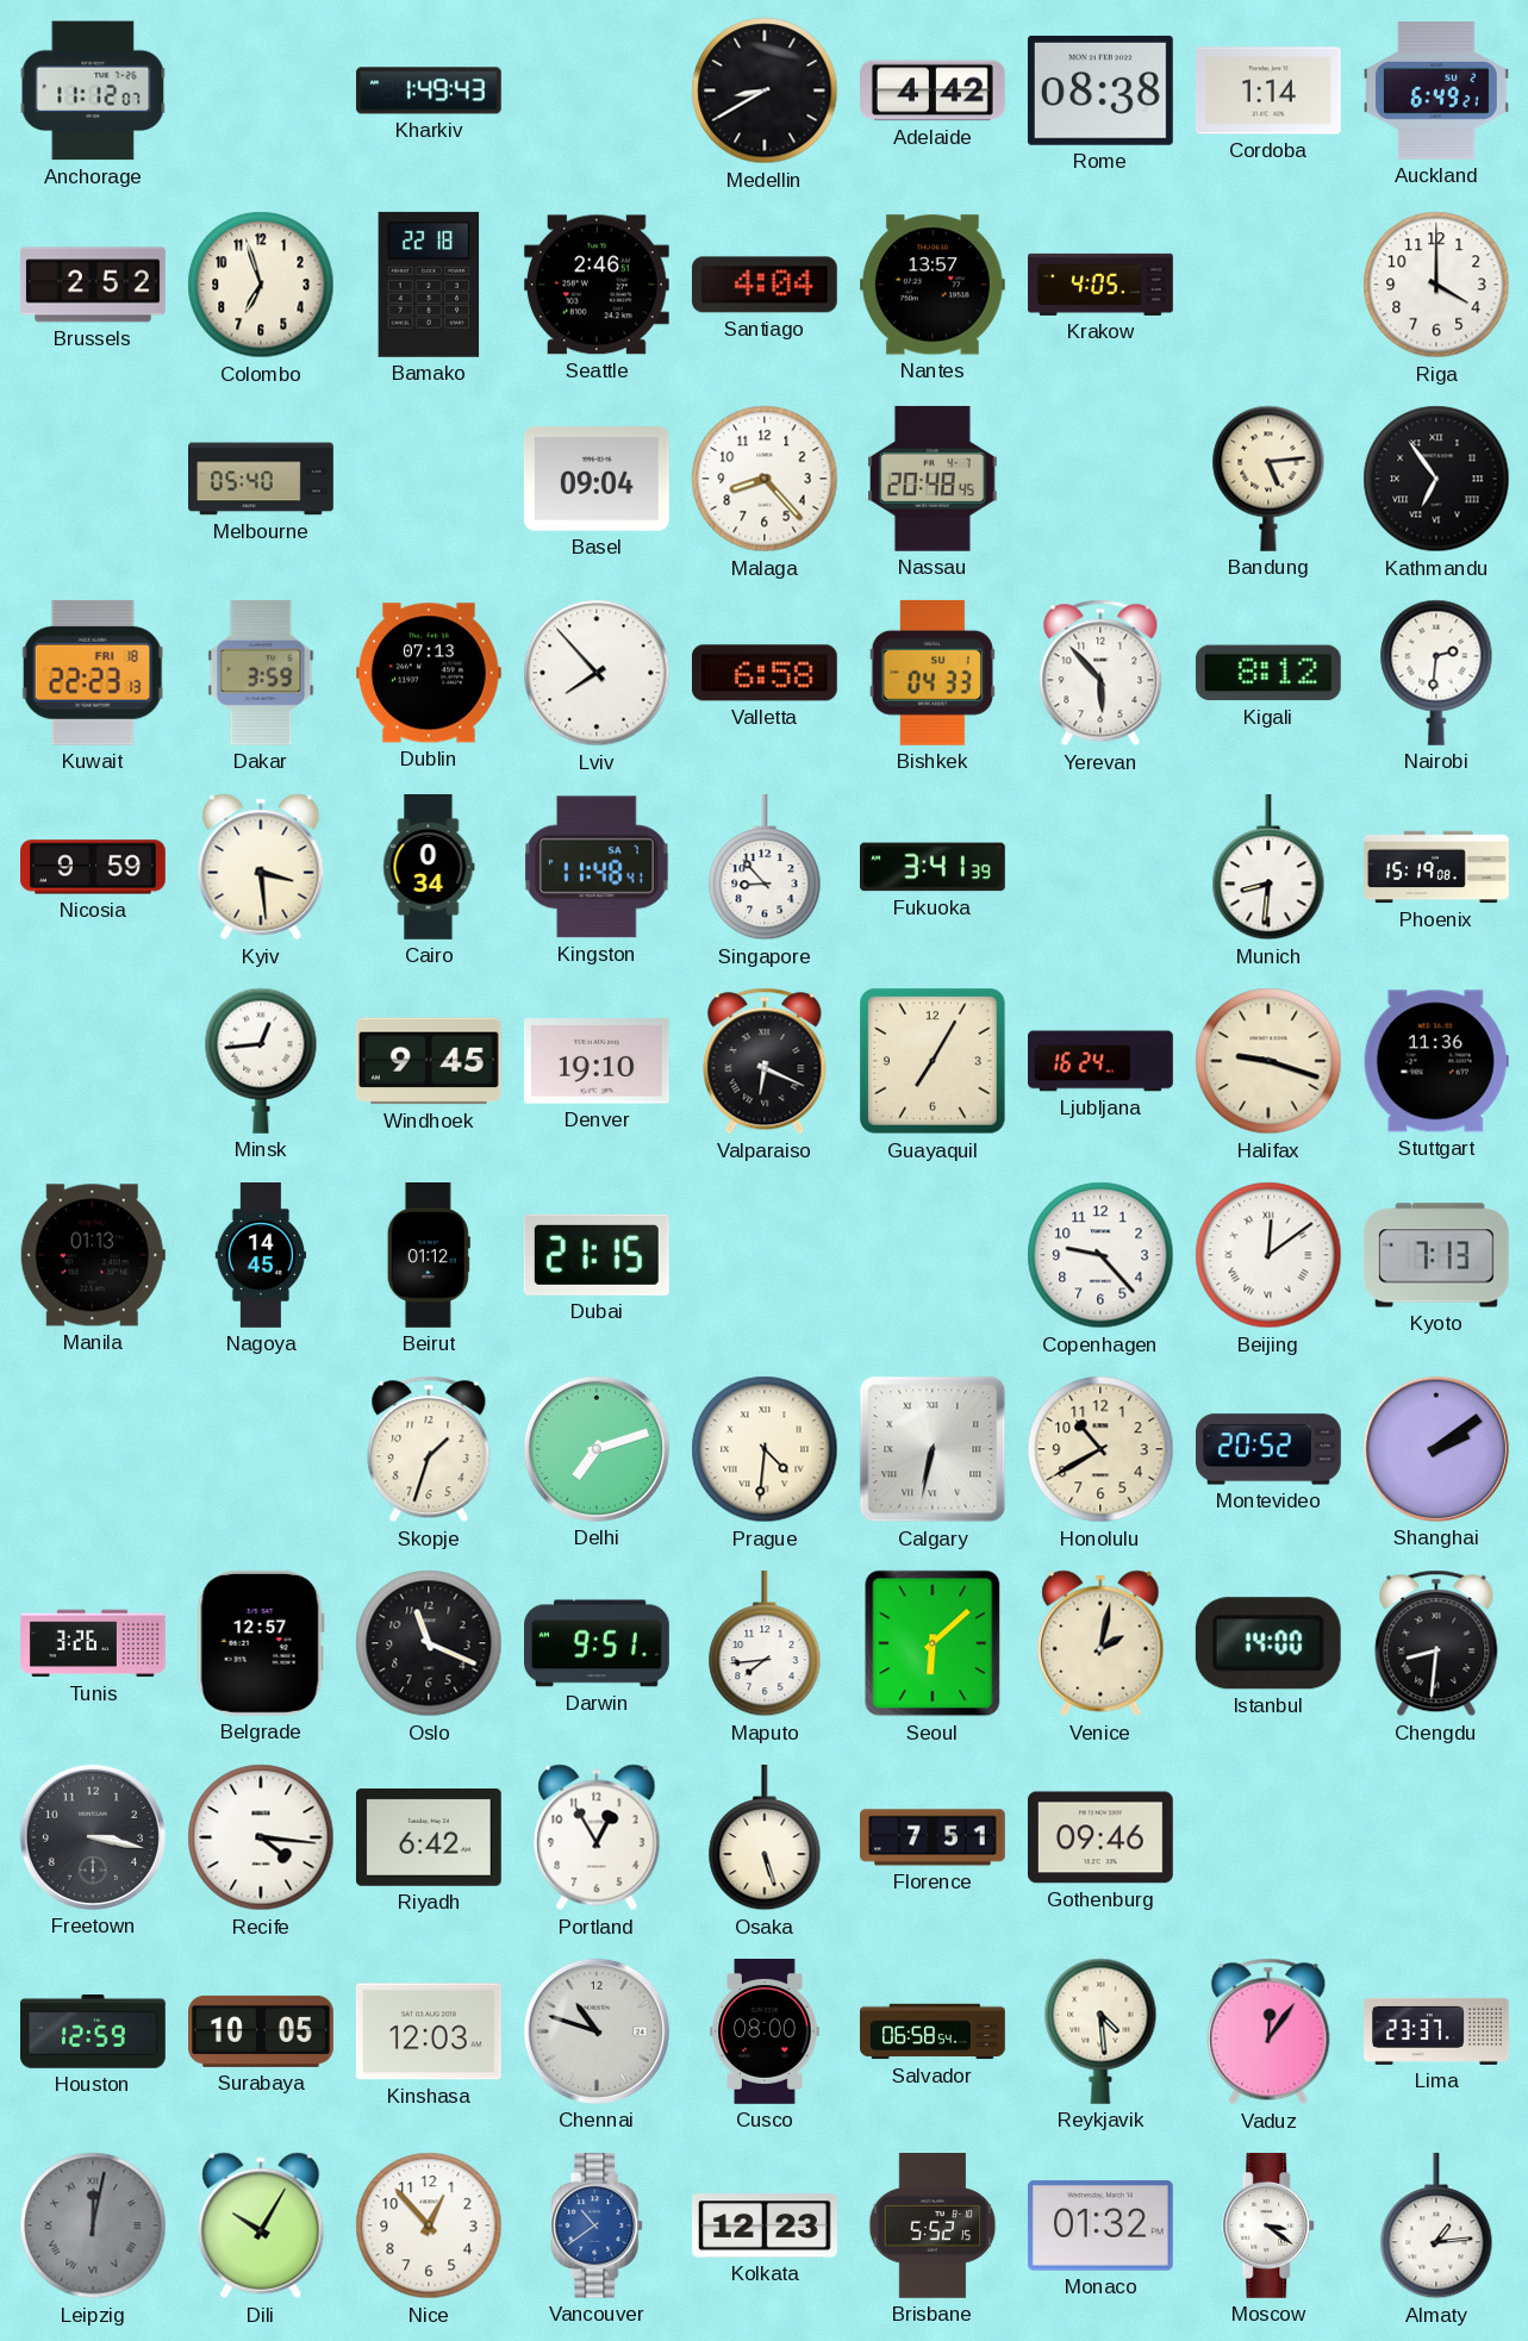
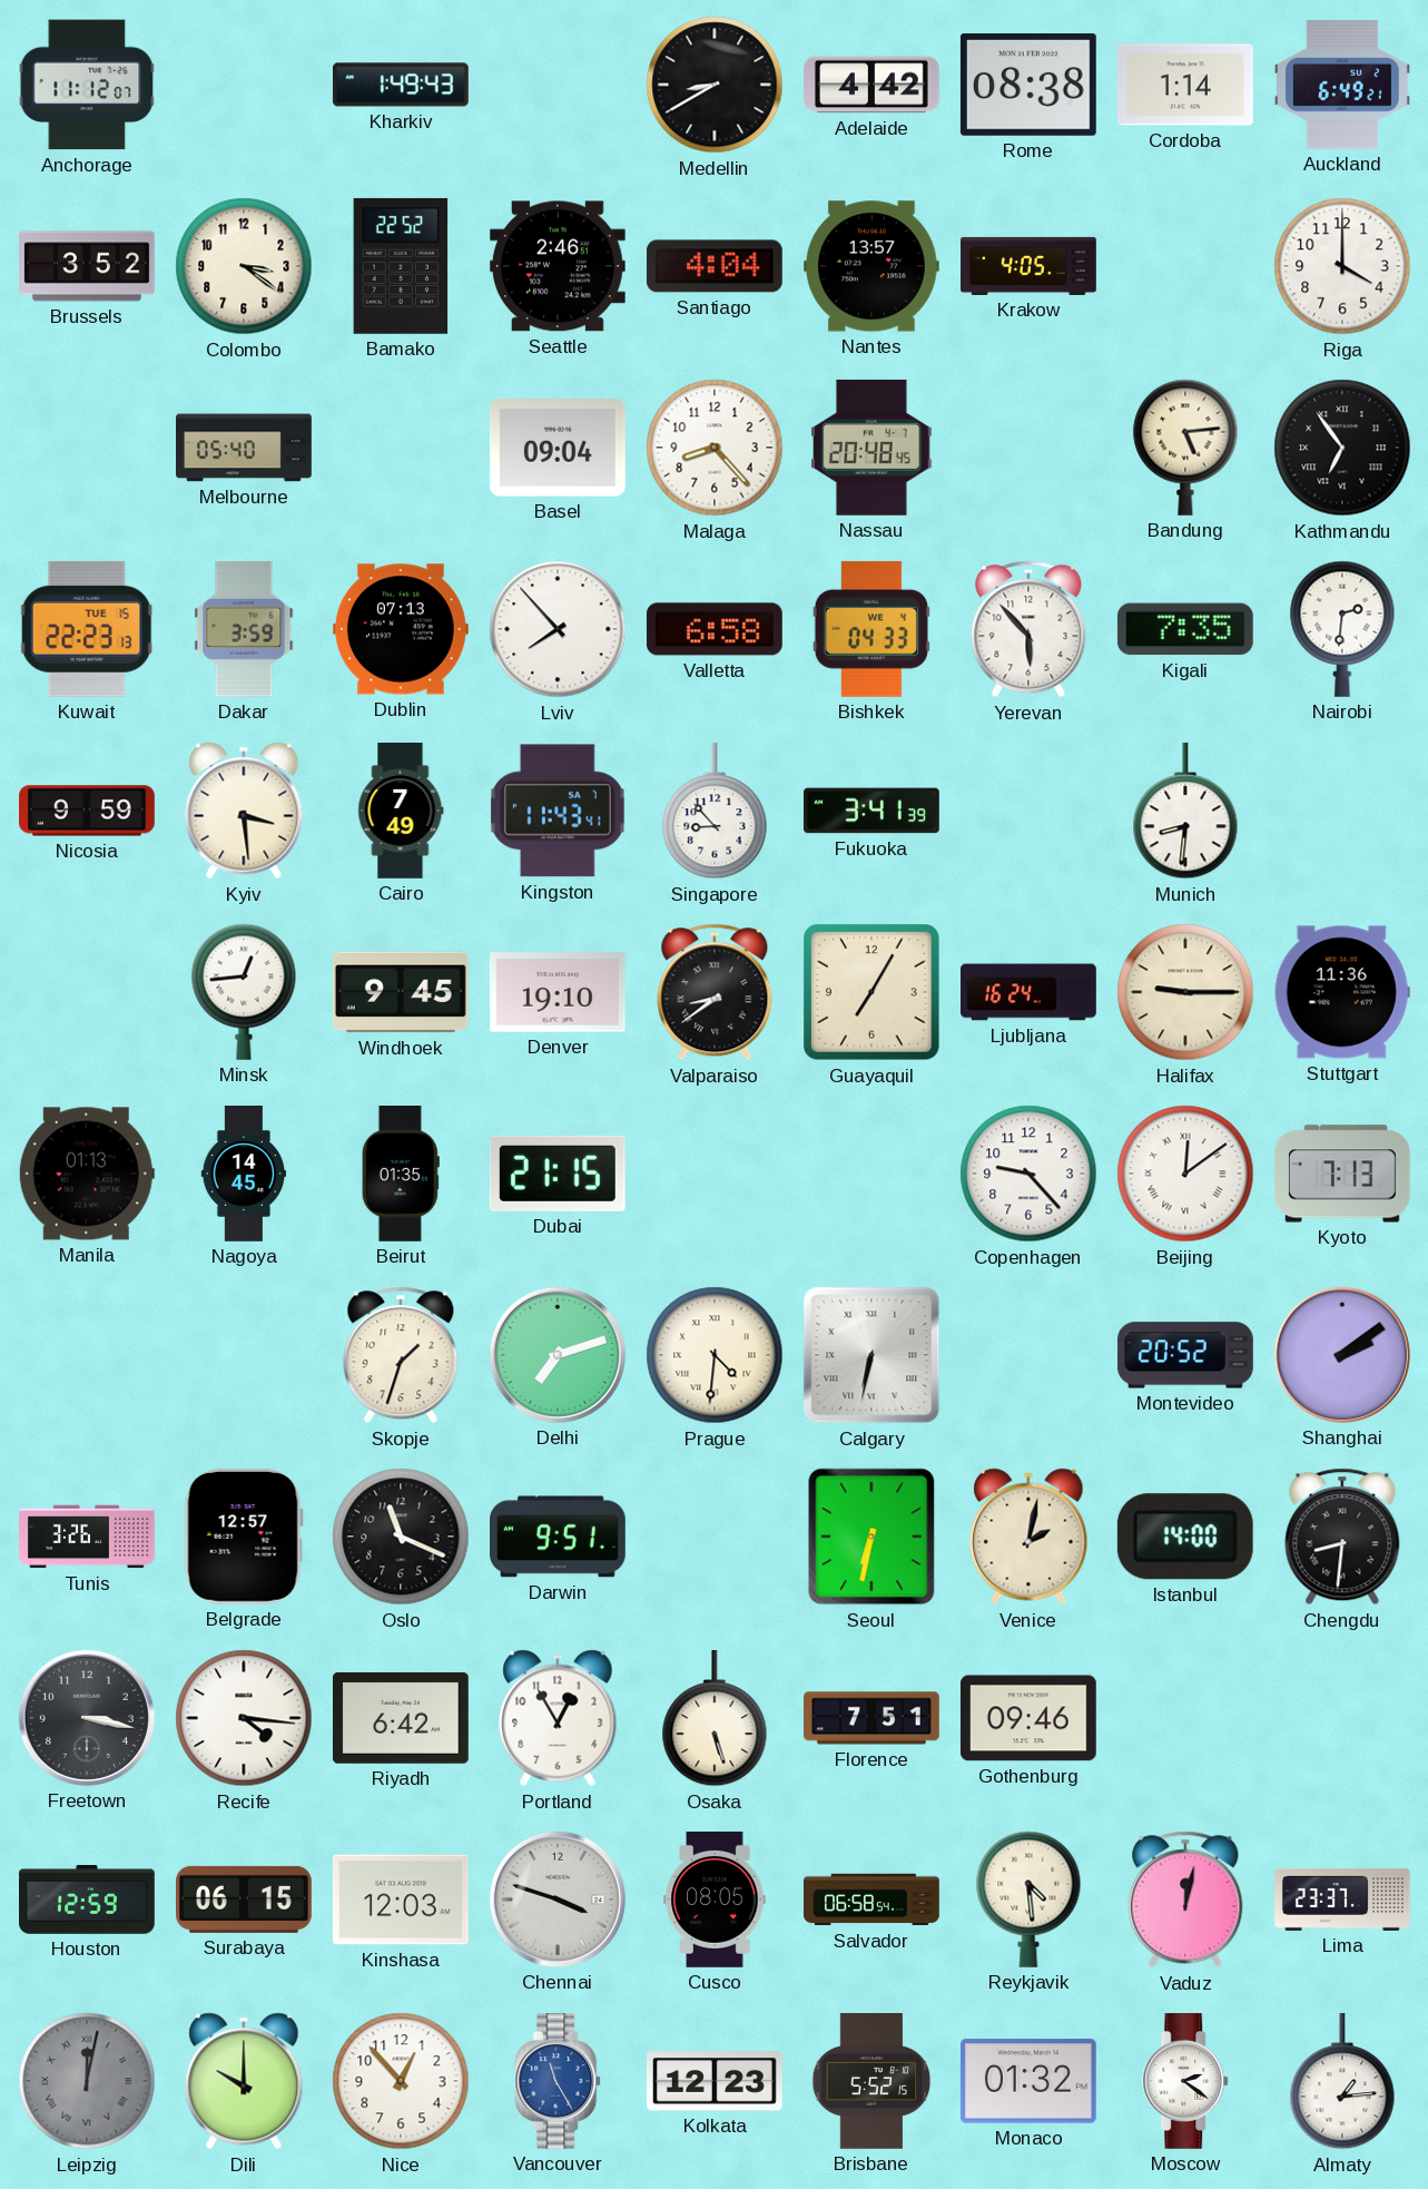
Brussels: 2:52 -> 3:52
Colombo: 6:57 -> 3:21
Bamako: 22:18 -> 22:52
Kuwait date: FRI 18 -> TUE 15
Bishkek date: SU 1 -> WE 4
Kigali: 8:12 -> 7:35
Cairo: 0:34 -> 7:49
Kingston: 11:48 -> 11:43
Phoenix: 15:19 -> none
Valparaiso: 6:19 -> 8:39
Halifax: 9:18 -> 9:15
Beirut: 01:12 -> 01:35
Honolulu: 10:40 -> none
Maputo: 7:44 -> none
Seoul: 6:08 -> 6:32
Surabaya: 10:05 -> 06:15
Chennai: 10:48 -> 3:48
Cusco: 08:00 -> 08:05
Vaduz: 12:06 -> 12:02
Dili: 10:05 -> 10:00
Vancouver: 10:39 -> 11:25
Moscow: 3:21 -> 2:21
